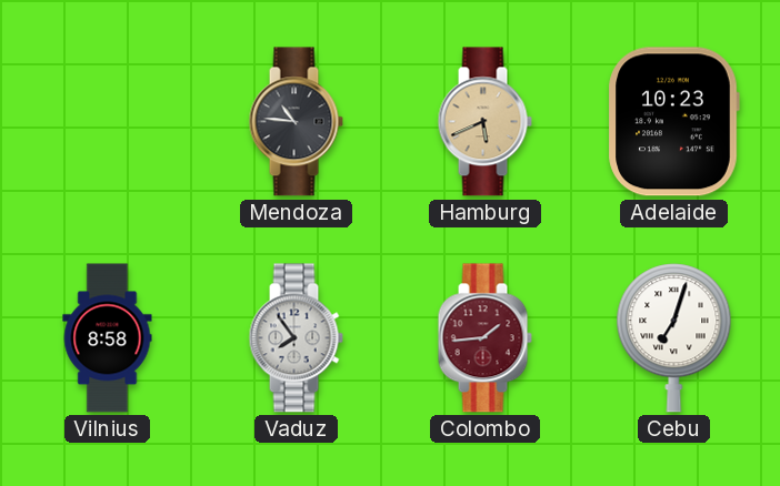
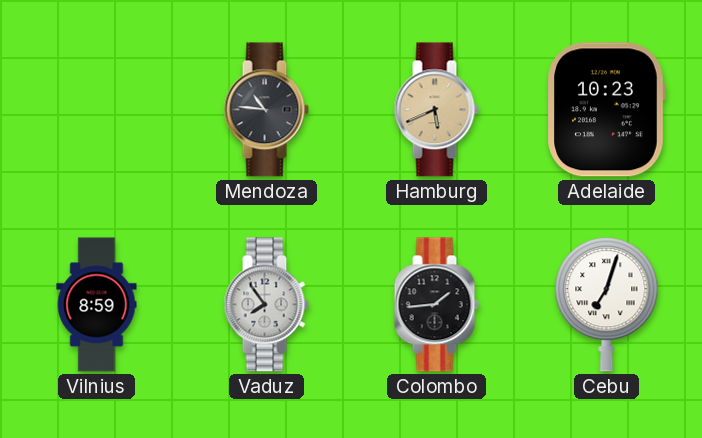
Vilnius: 8:58 -> 8:59
Colombo dial: burgundy -> black
